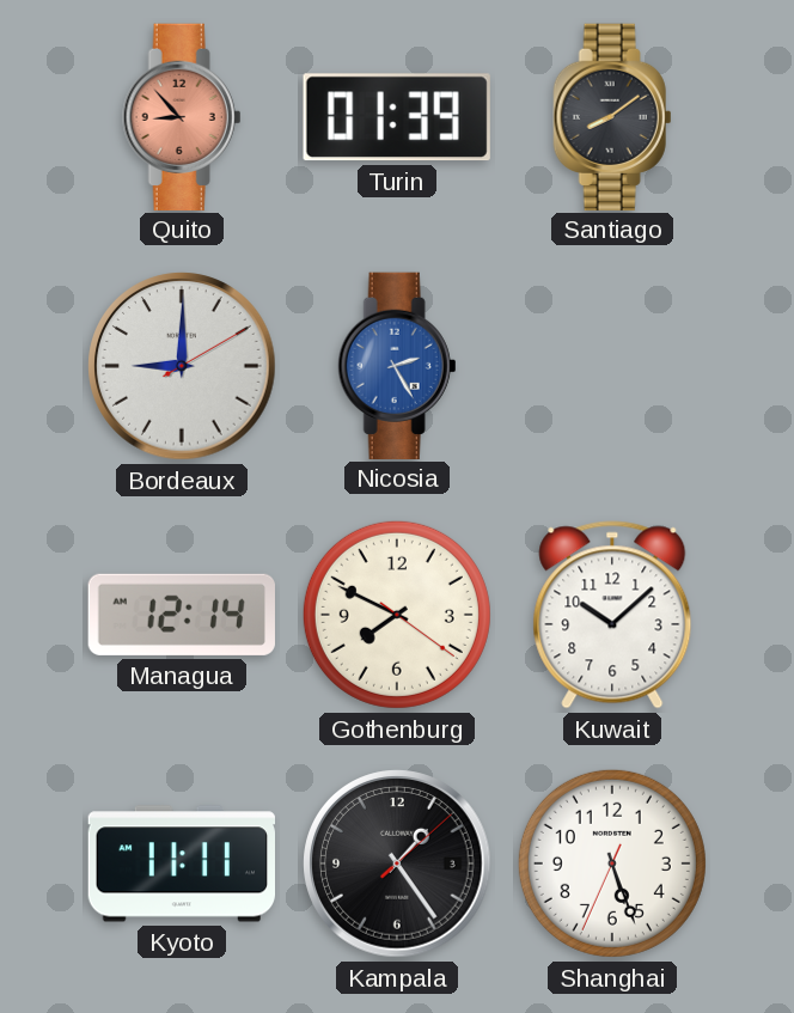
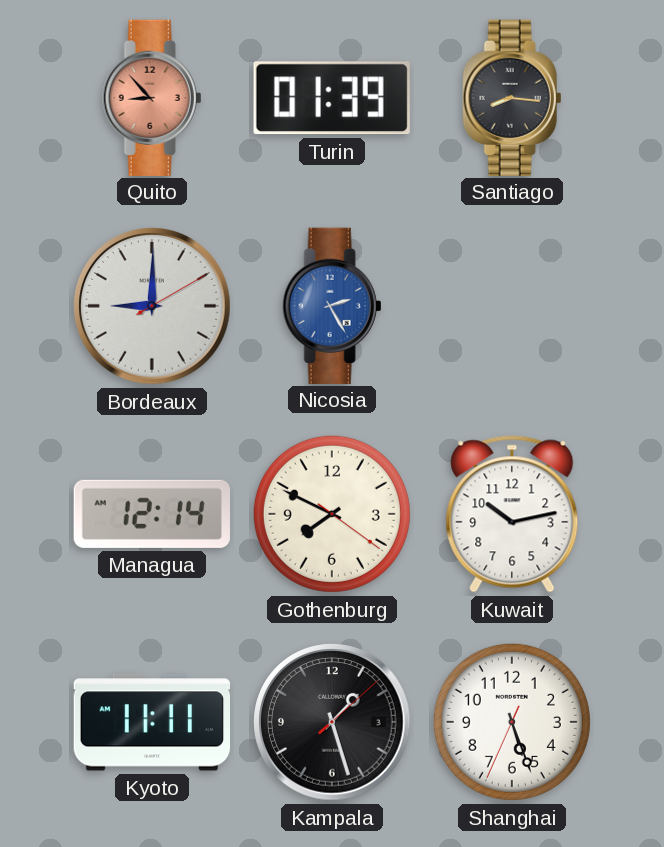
Santiago: 8:09 -> 8:16
Kuwait: 10:08 -> 10:13
Kampala: 1:24 -> 1:27
